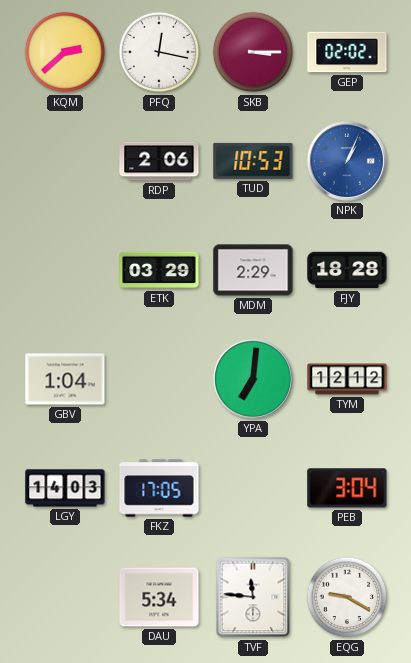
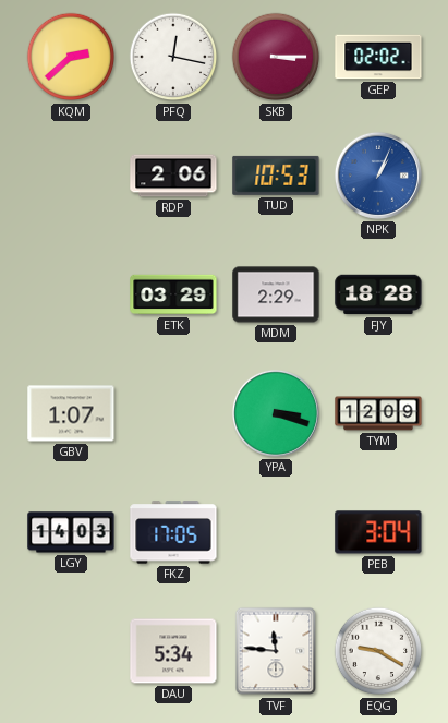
GBV: 1:04 -> 1:07
YPA: 7:01 -> 3:18
TYM: 12:12 -> 12:09
